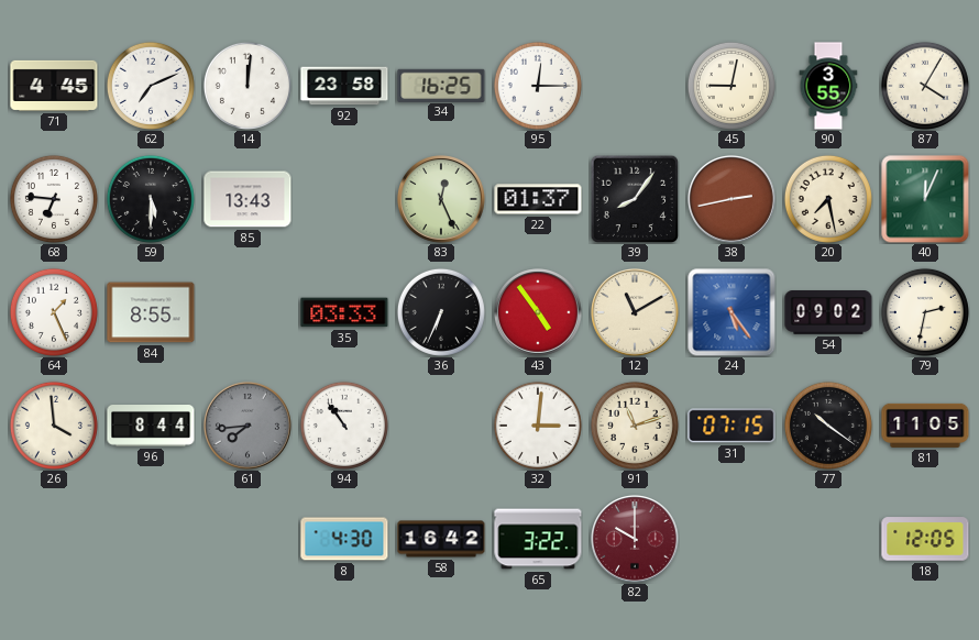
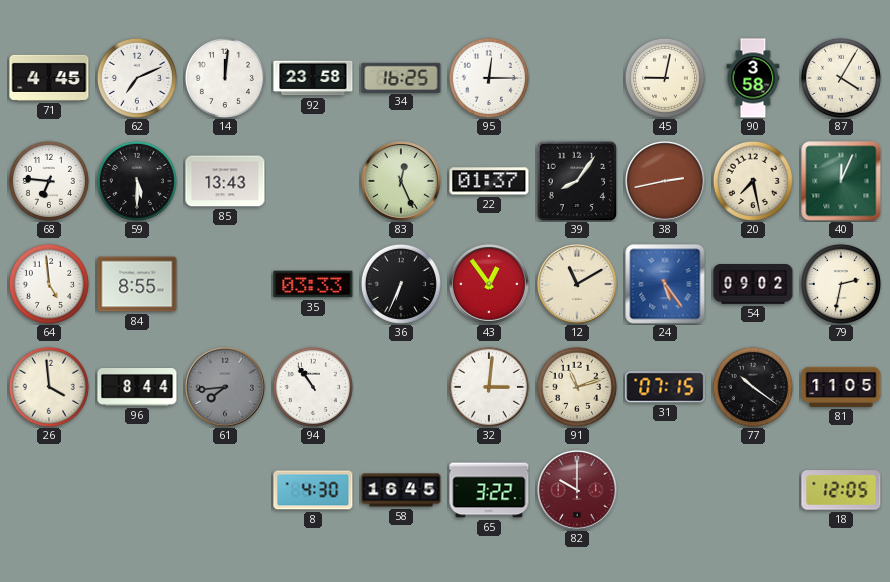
90: 3:55 -> 3:58
64: 1:26 -> 4:59
43: 4:54 -> 12:54
58: 16:42 -> 16:45
